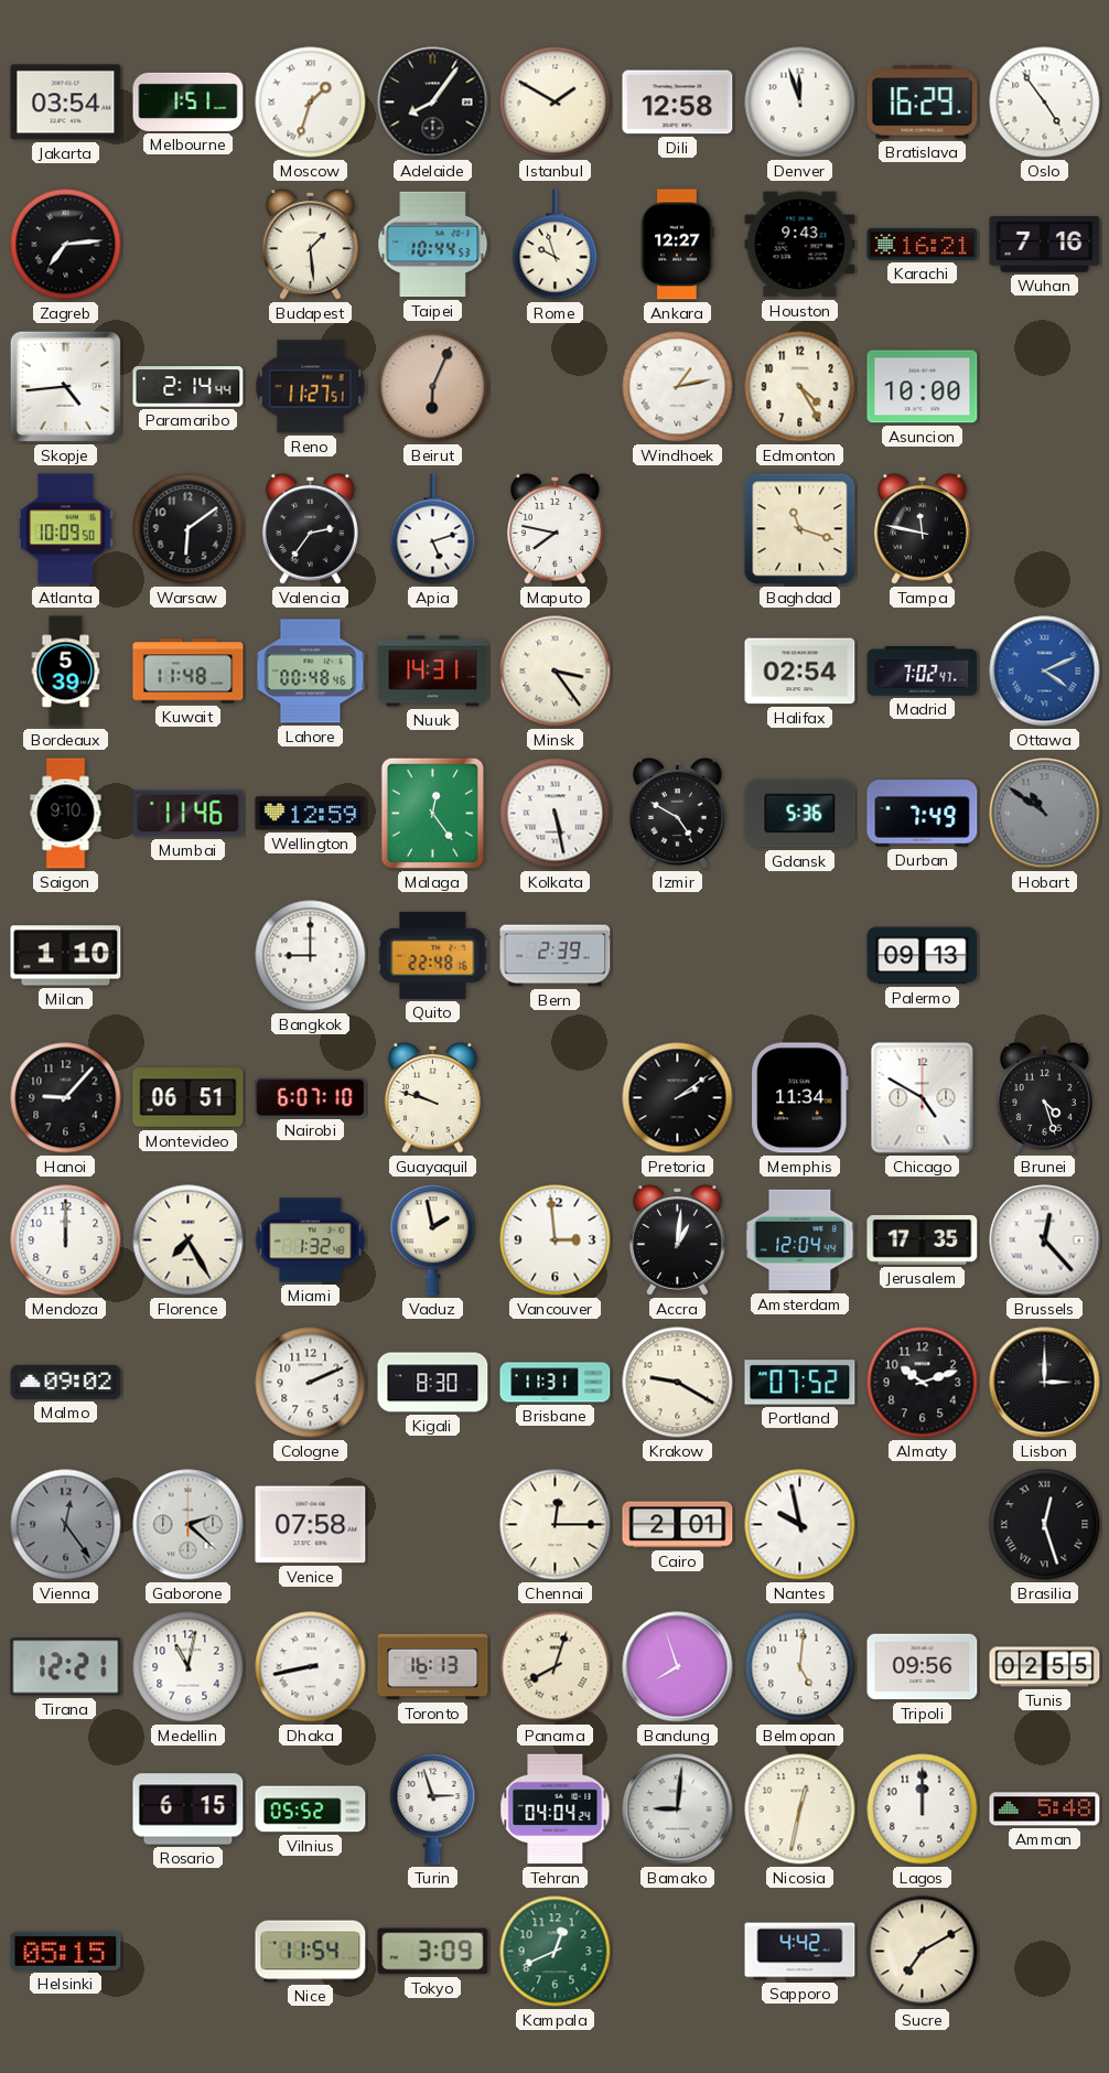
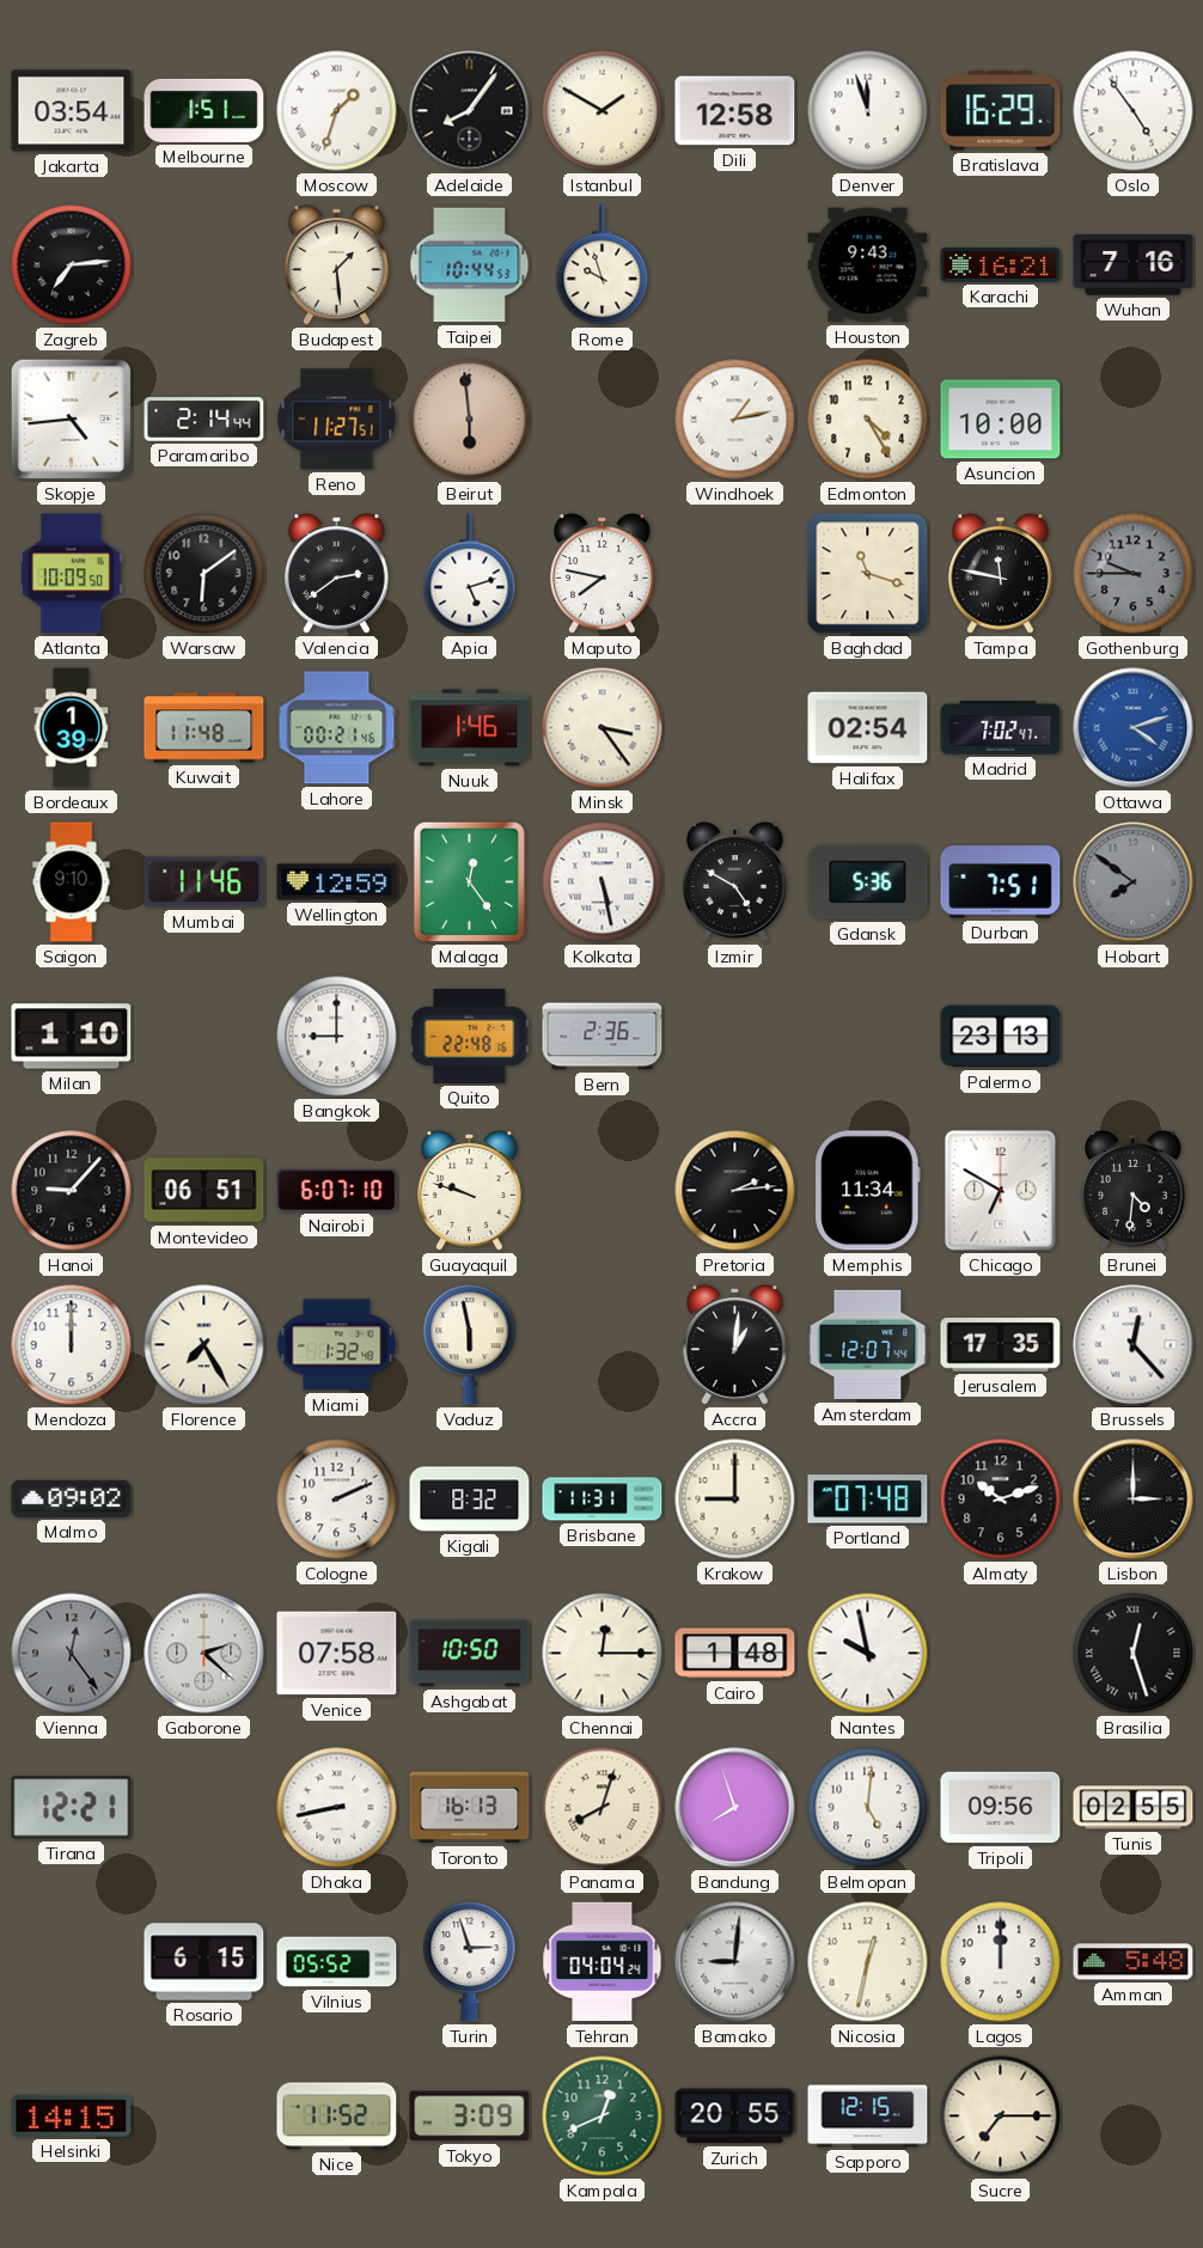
Ankara: 12:27 -> none
Beirut: 6:04 -> 5:59
Valencia: 2:36 -> 2:39
Gothenburg: none -> 9:45
Bordeaux: 5:39 -> 1:39
Lahore: 00:48 -> 00:21
Nuuk: 14:31 -> 1:46
Ottawa: 4:11 -> 4:12
Durban: 7:49 -> 7:51
Hobart: 10:51 -> 7:51
Bern: 2:39 -> 2:36
Palermo: 09:13 -> 23:13
Pretoria: 2:09 -> 2:14
Chicago: 4:50 -> 6:50
Brunei: 4:27 -> 4:31
Vaduz: 1:58 -> 5:58
Vancouver: 2:59 -> none
Amsterdam: 12:04 -> 12:07
Kigali: 8:30 -> 8:32
Krakow: 9:20 -> 9:00
Portland: 07:52 -> 07:48
Ashgabat: none -> 10:50
Cairo: 2:01 -> 1:48
Medellin: 11:02 -> none
Helsinki: 05:15 -> 14:15
Nice: 11:54 -> 11:52
Zurich: none -> 20:55
Sapporo: 4:42 -> 12:15
Sucre: 7:10 -> 7:15
